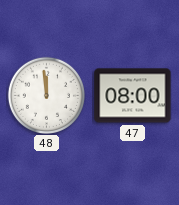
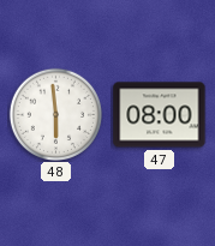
48: 11:59 -> 5:59
